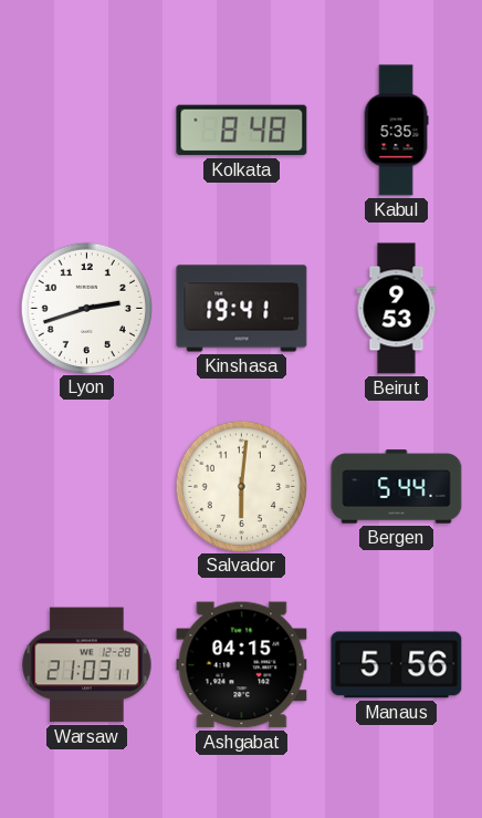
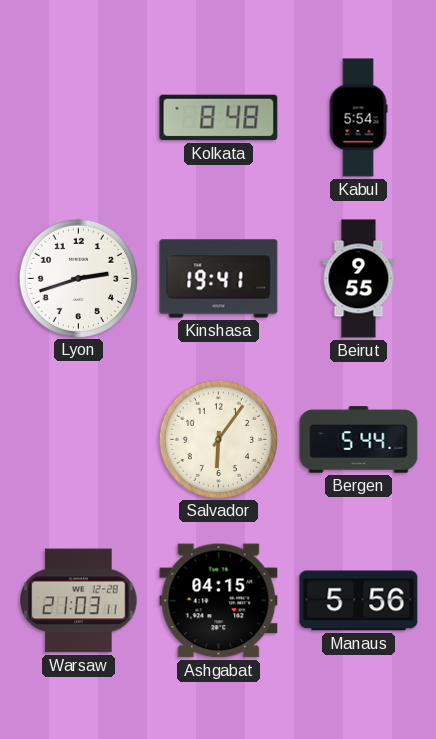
Kabul: 5:35 -> 5:54
Beirut: 9:53 -> 9:55
Salvador: 6:01 -> 6:06
